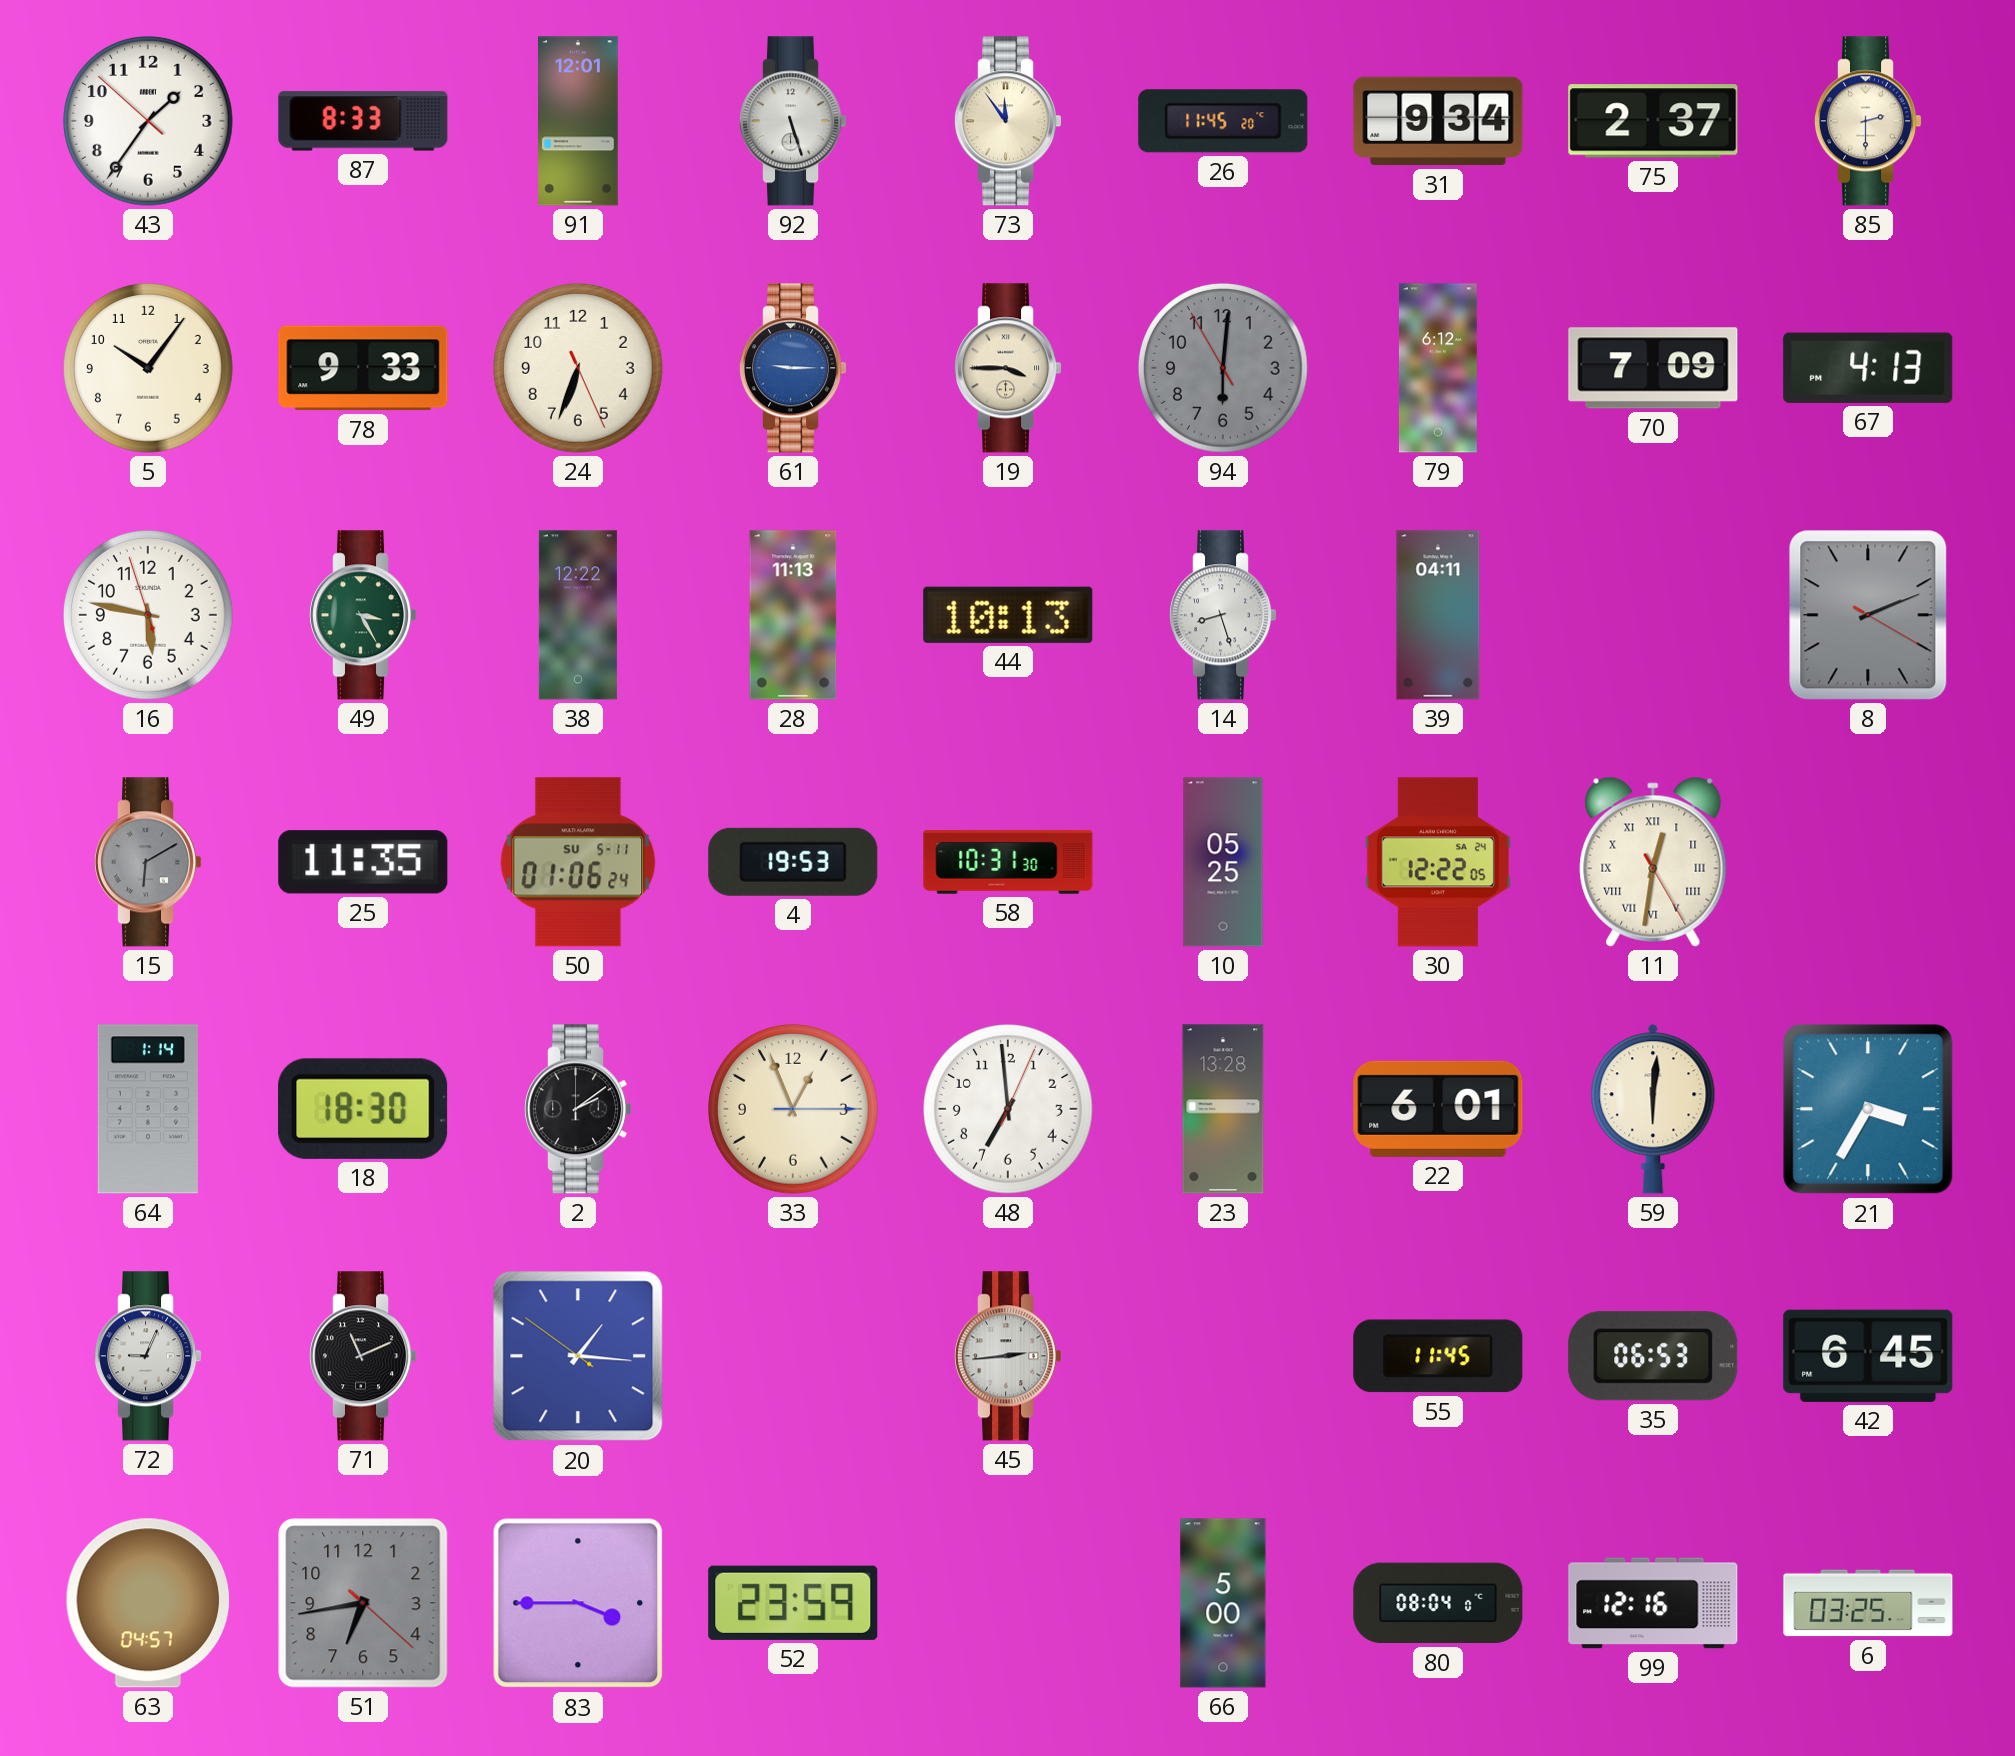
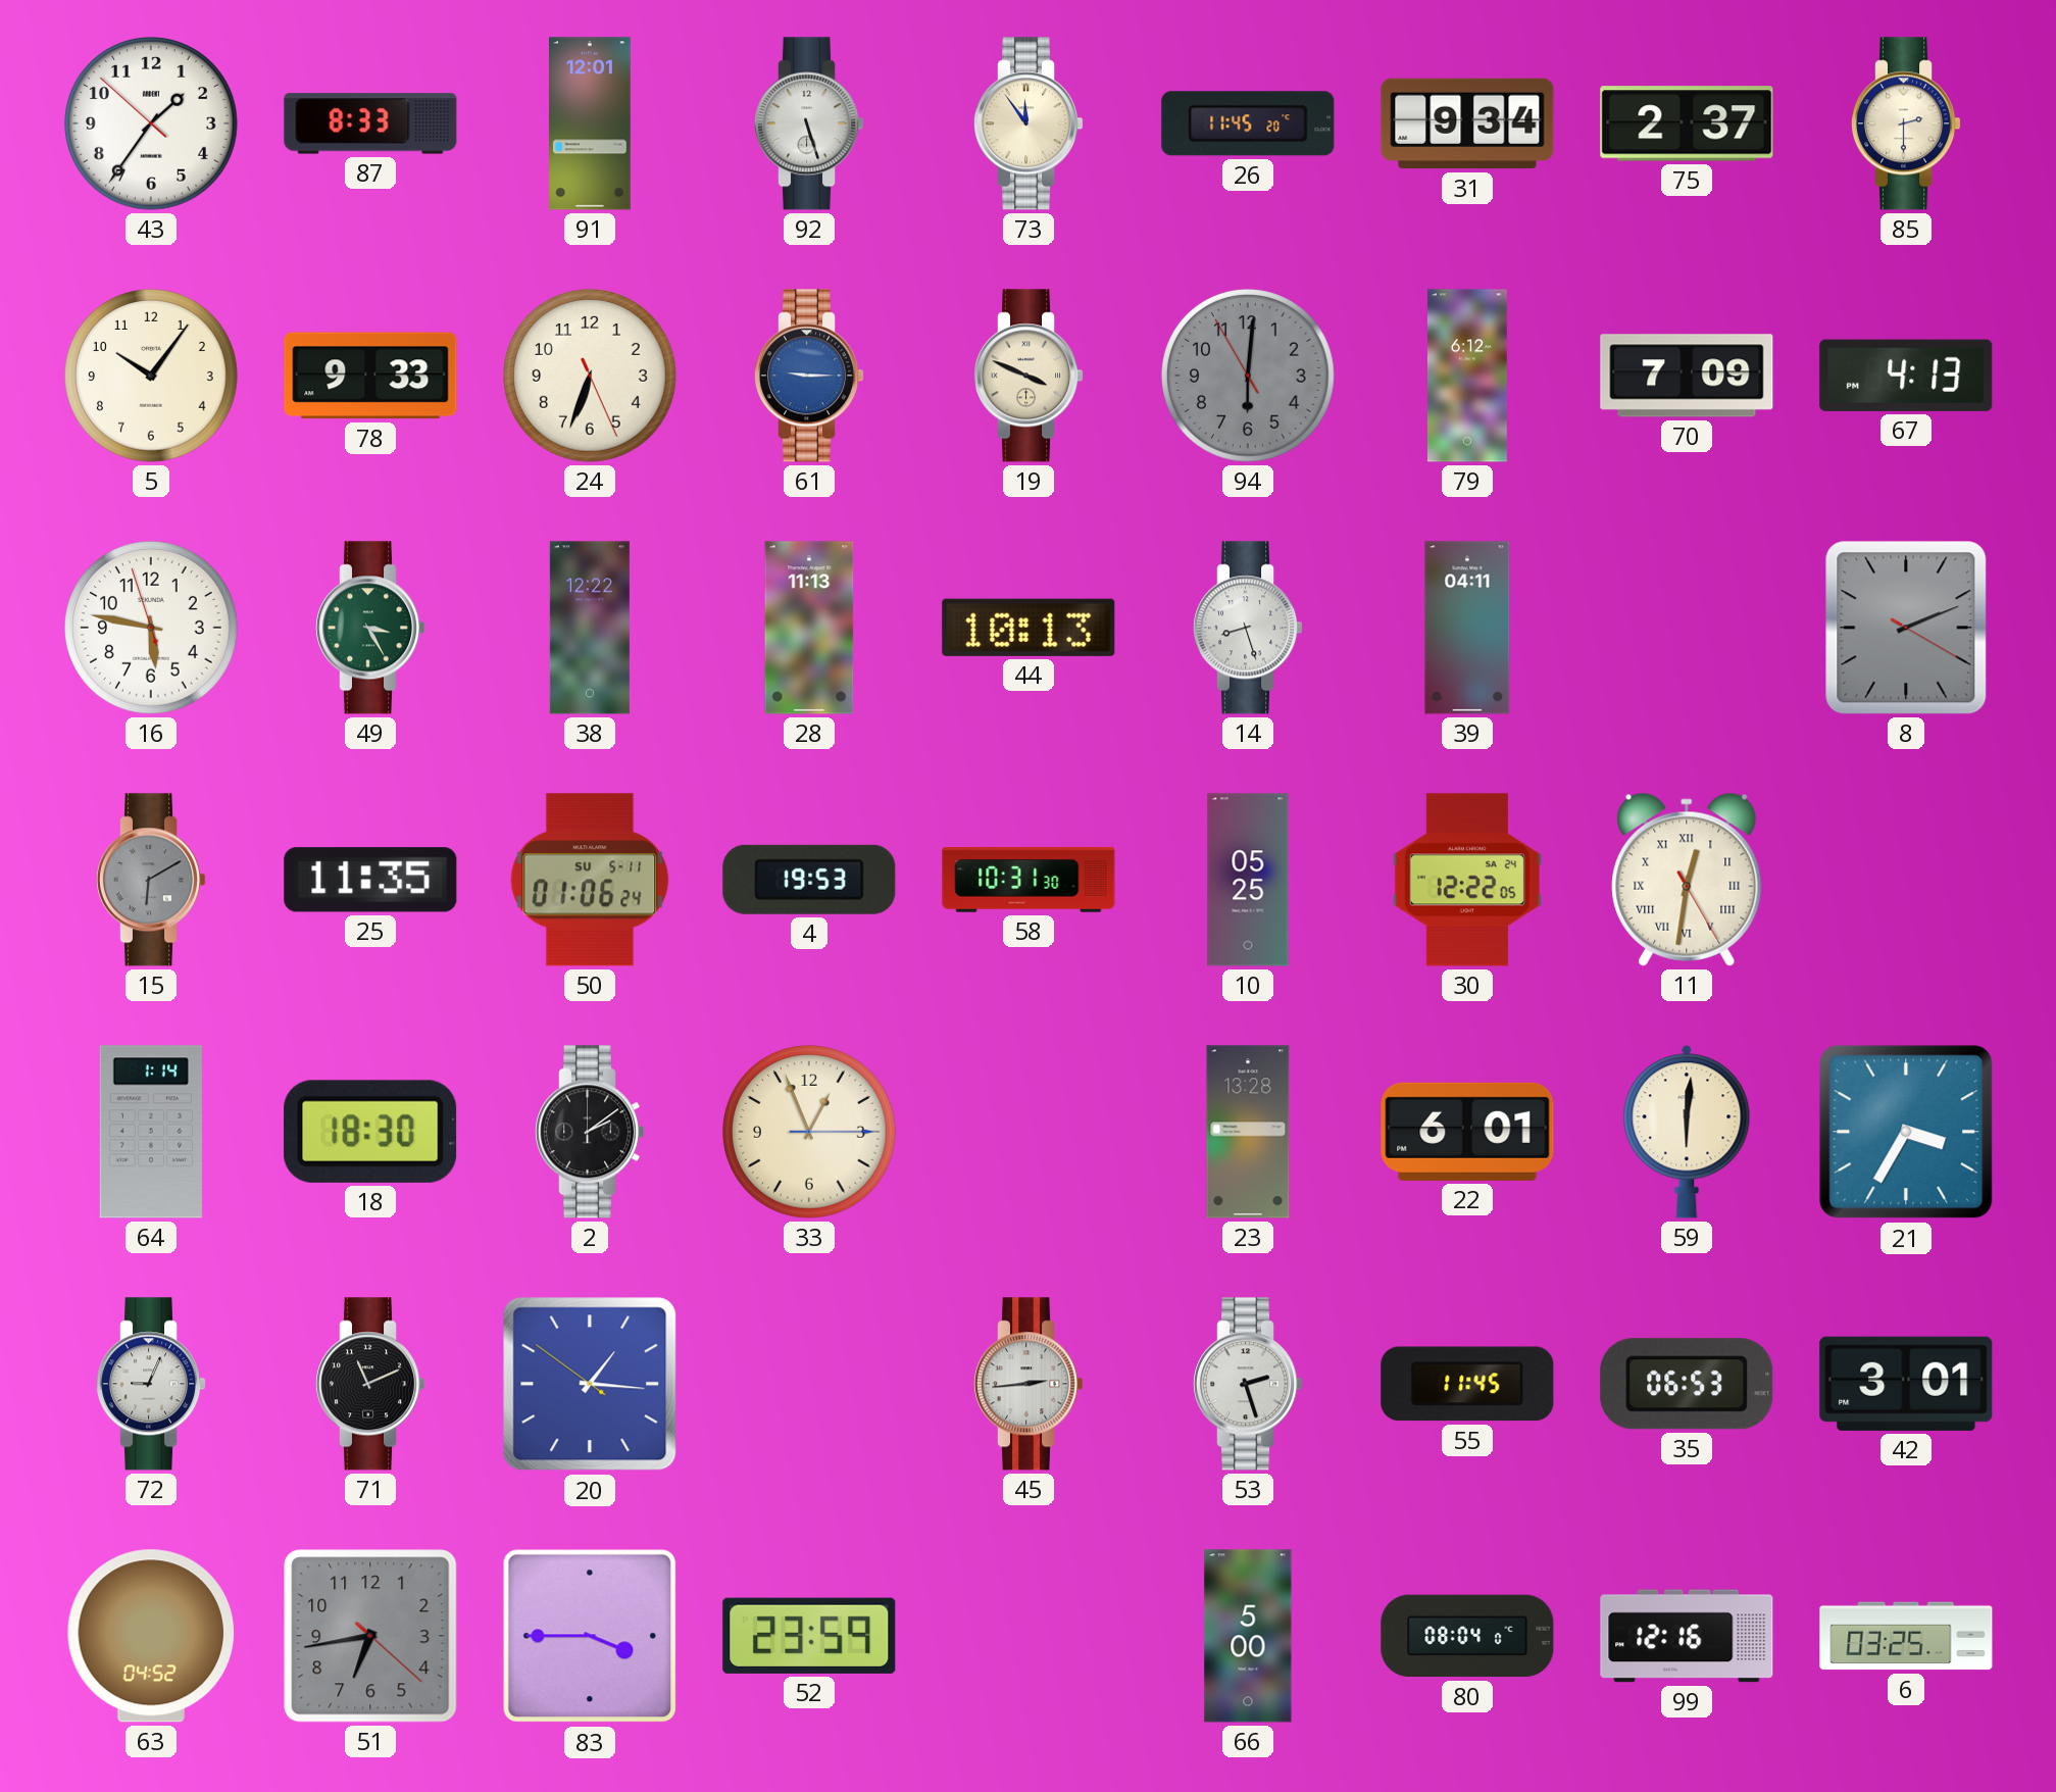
19: 3:45 -> 3:49
48: 6:59 -> none
53: none -> 2:27
42: 6:45 -> 3:01
63: 04:57 -> 04:52
